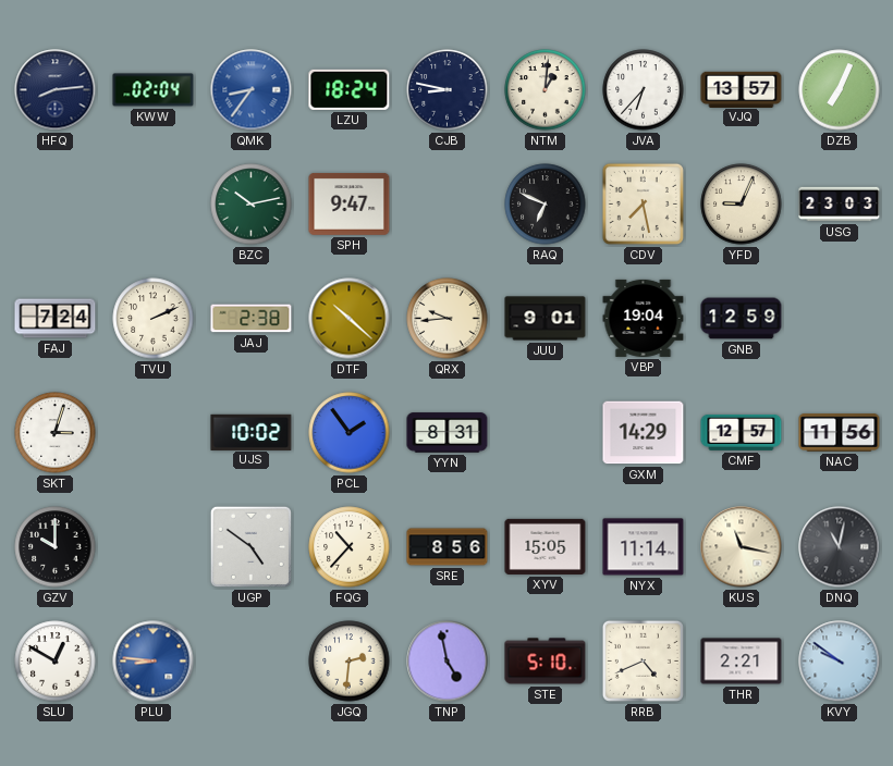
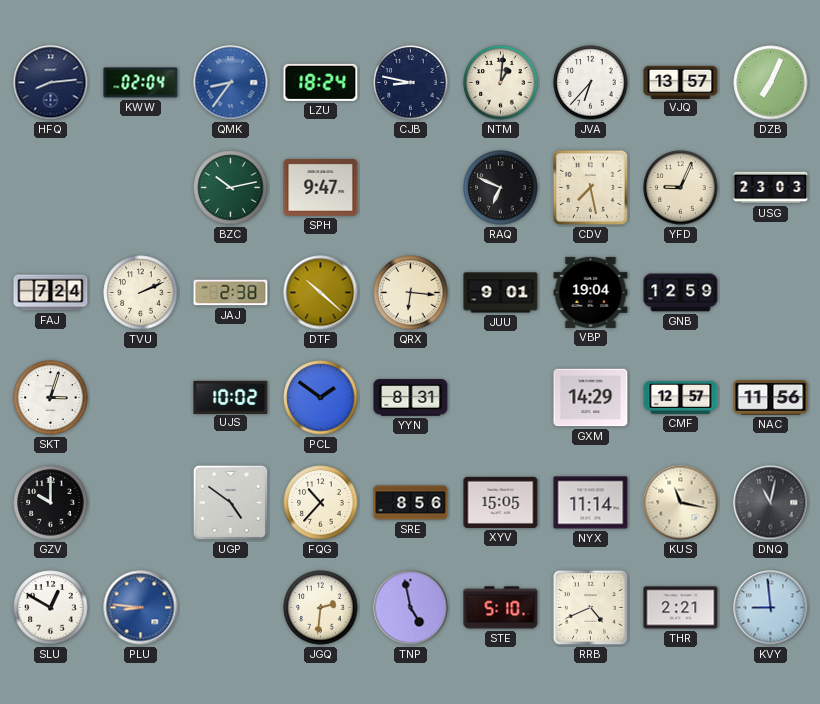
QRX: 9:44 -> 6:16
PCL: 1:54 -> 1:51
KVY: 9:51 -> 8:59
